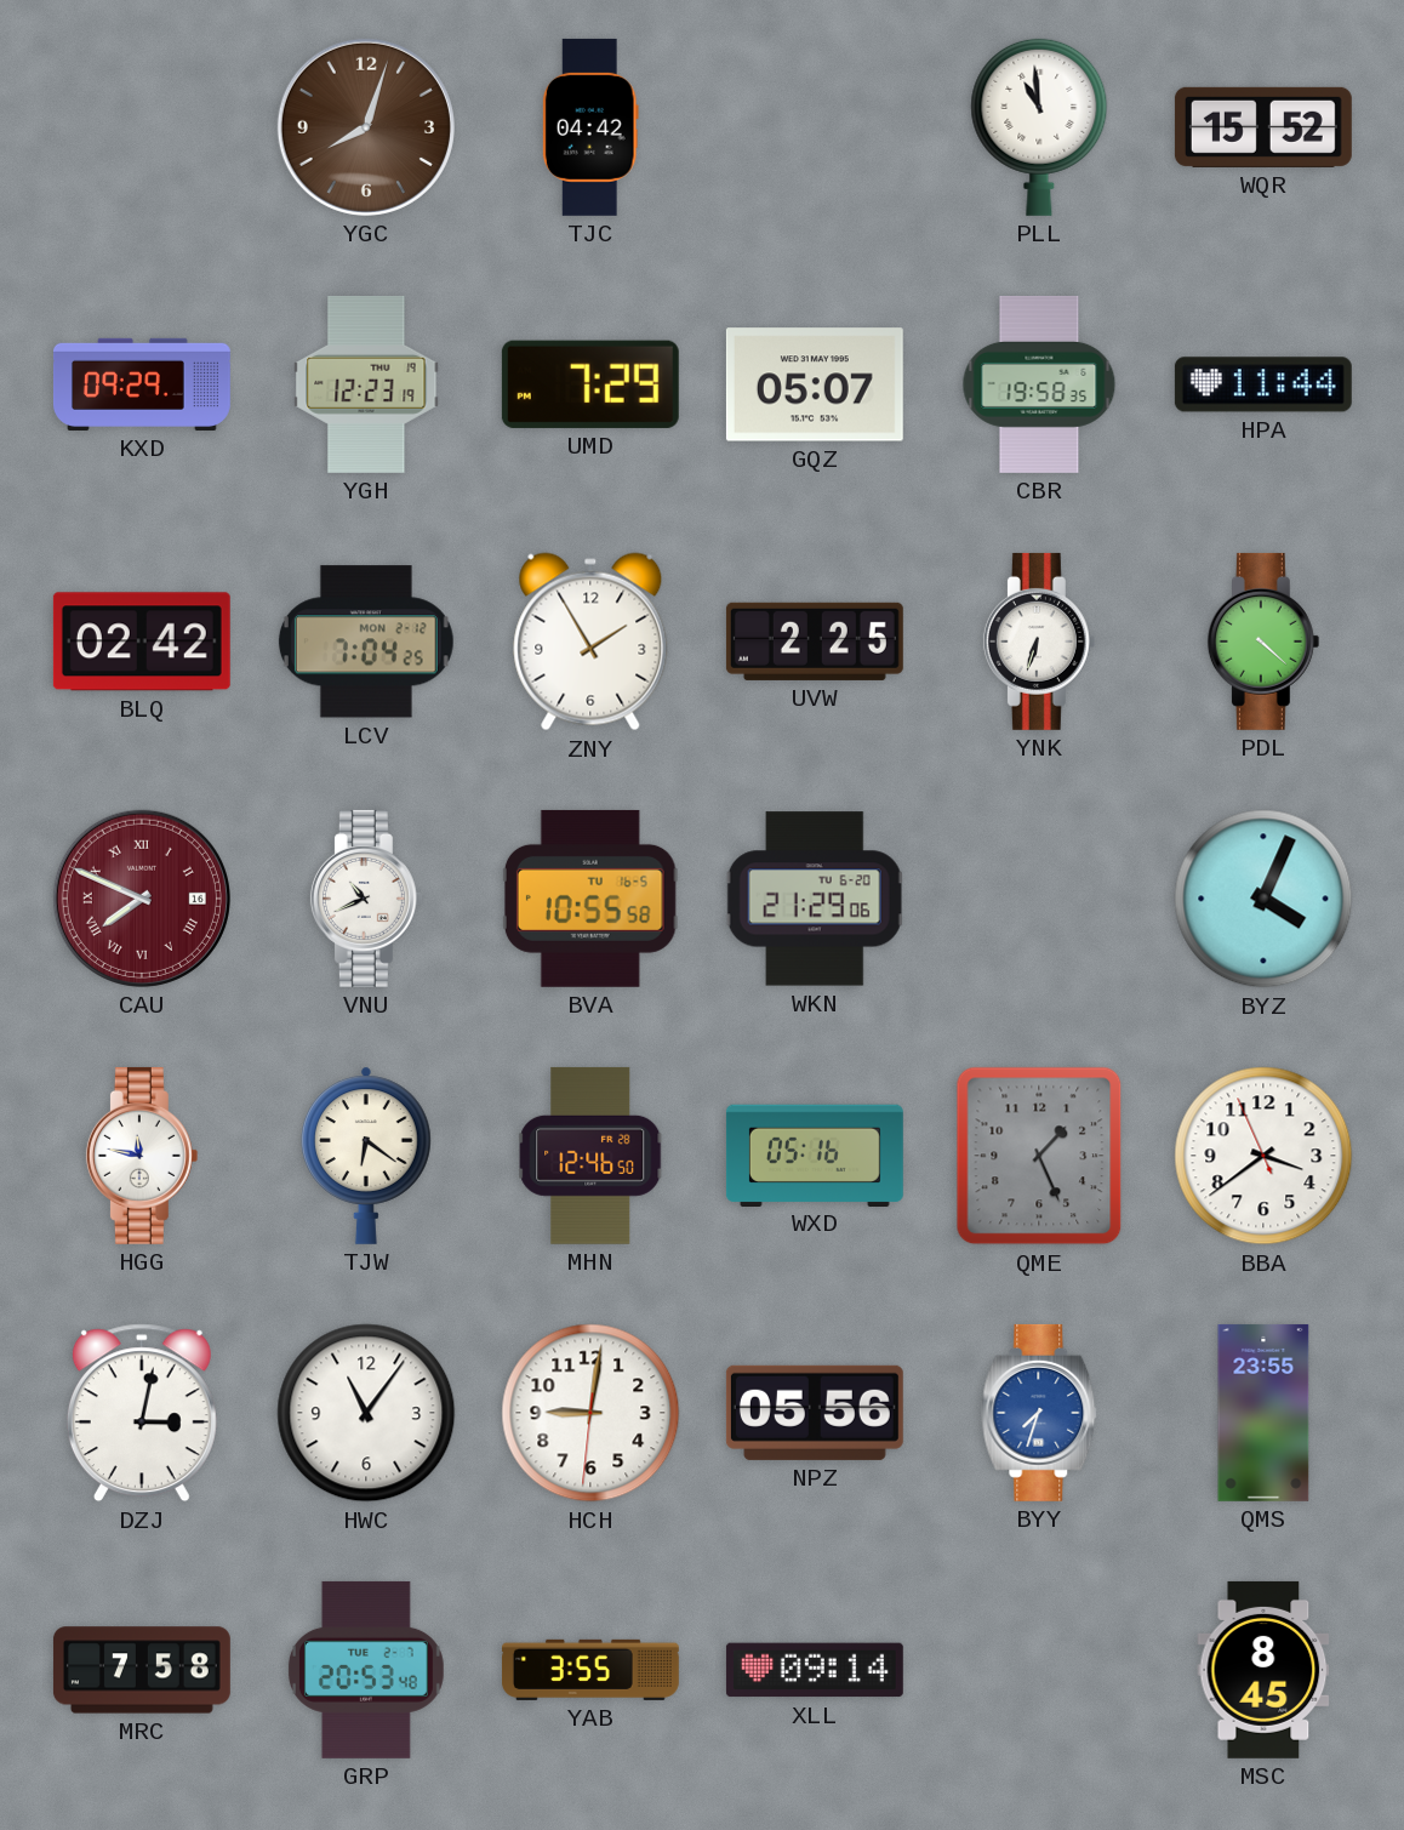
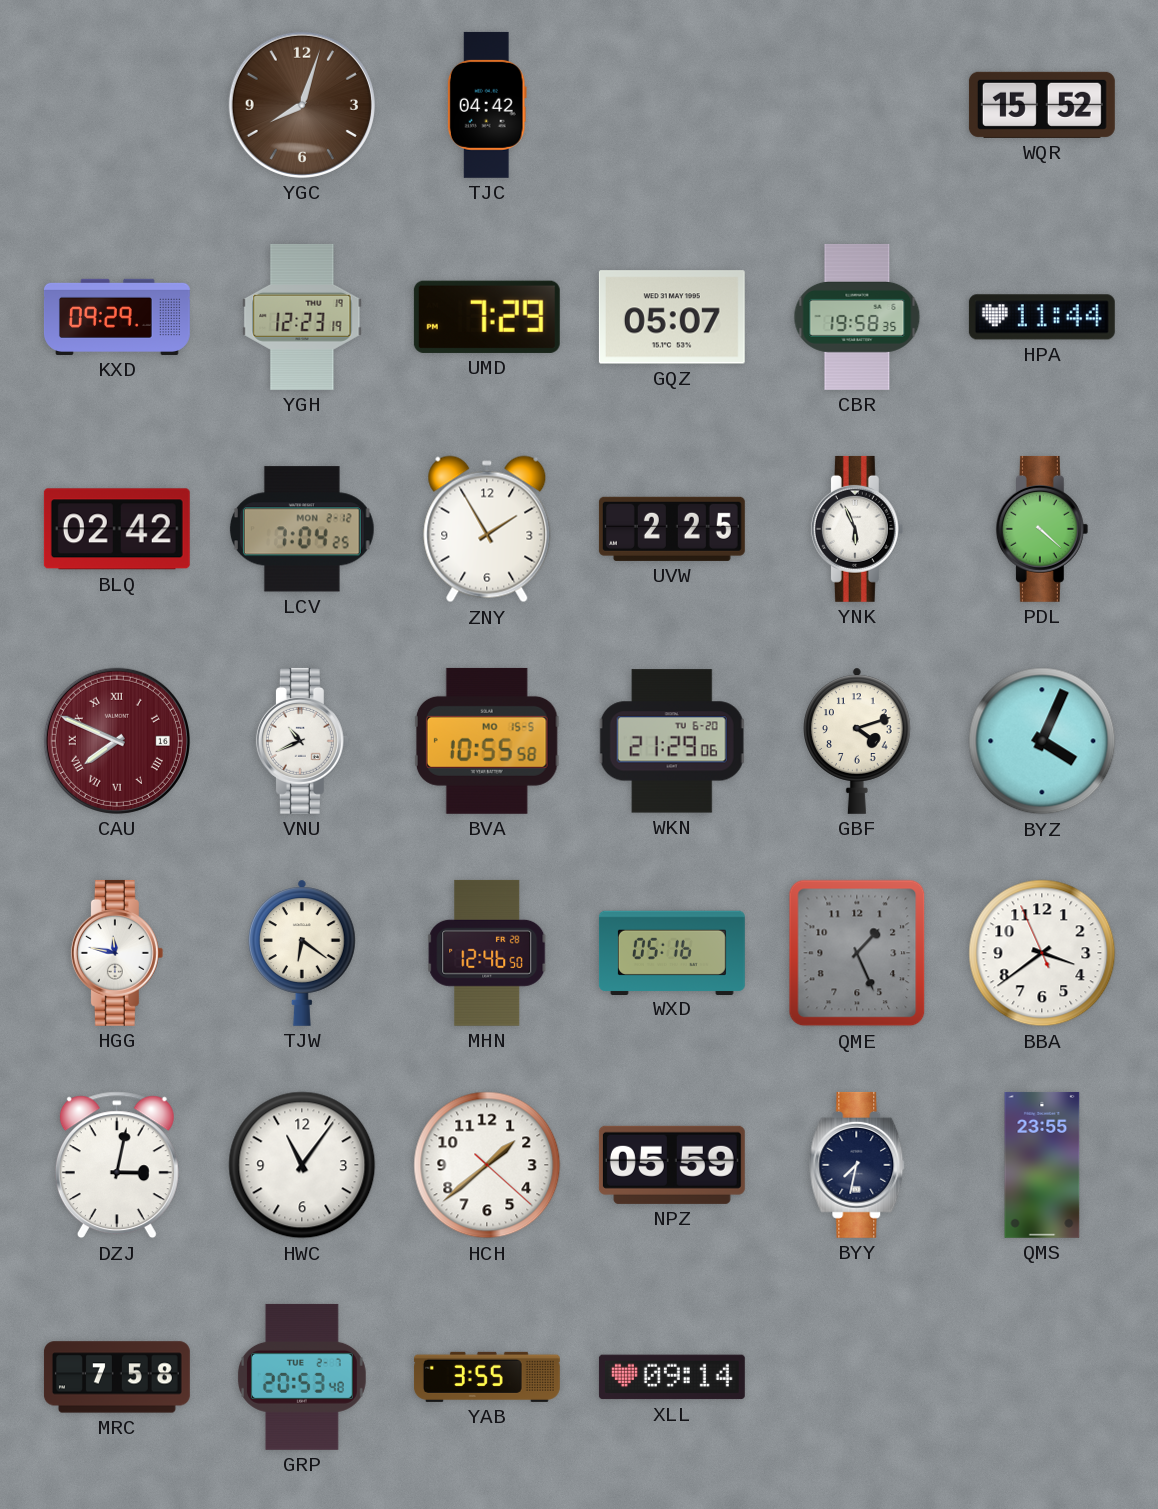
PLL: 10:59 -> none
YNK: 6:33 -> 5:56
BVA date: TU 16-5 -> MO 15-5
GBF: none -> 4:12
HCH: 9:01 -> 1:38
NPZ: 05:56 -> 05:59
BYY: 7:33 -> 7:32
BYY dial: blue -> navy
MSC: 8:45 -> none
